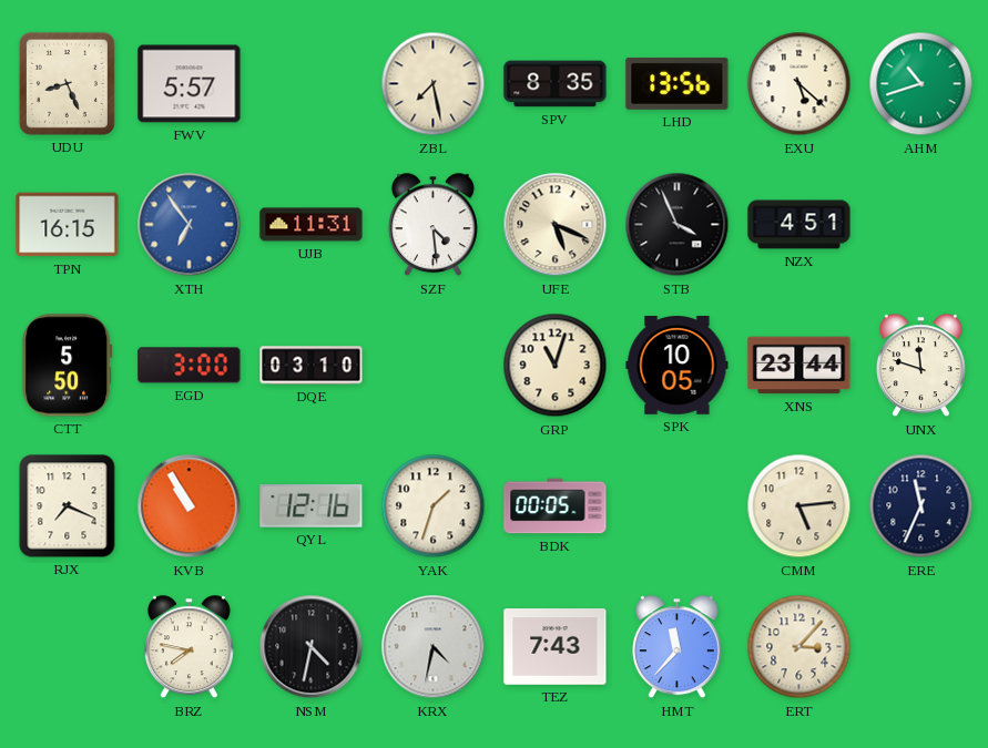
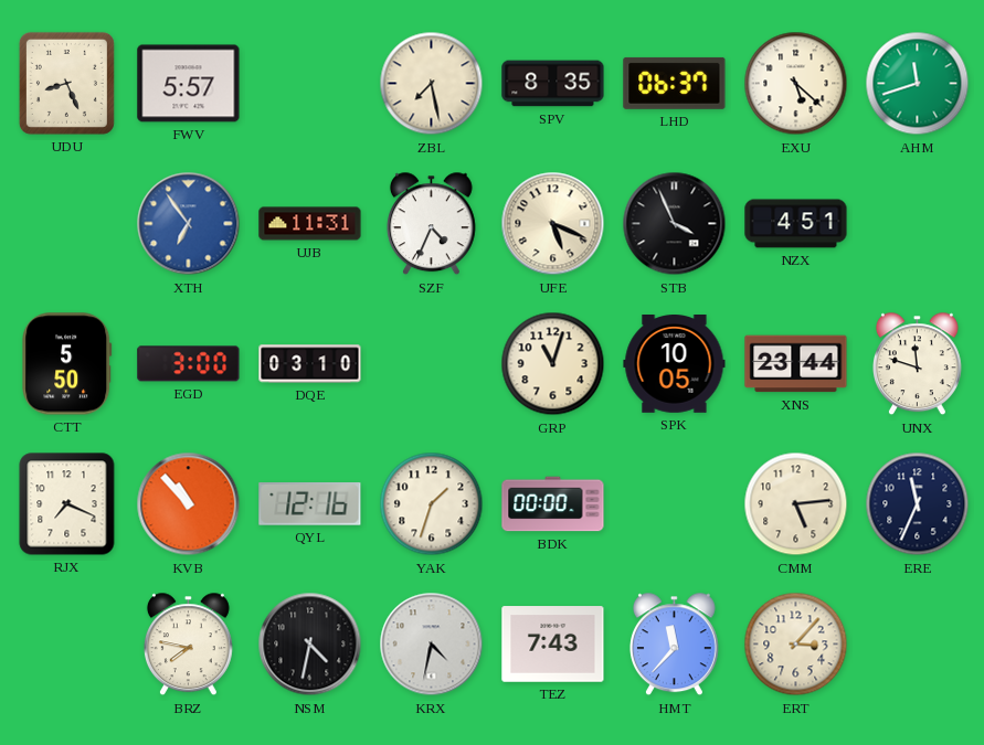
LHD: 13:56 -> 06:37
AHM: 10:42 -> 11:42
TPN: 16:15 -> none
SZF: 4:29 -> 4:34
KVB: 10:55 -> 10:53
BDK: 00:05 -> 00:00
